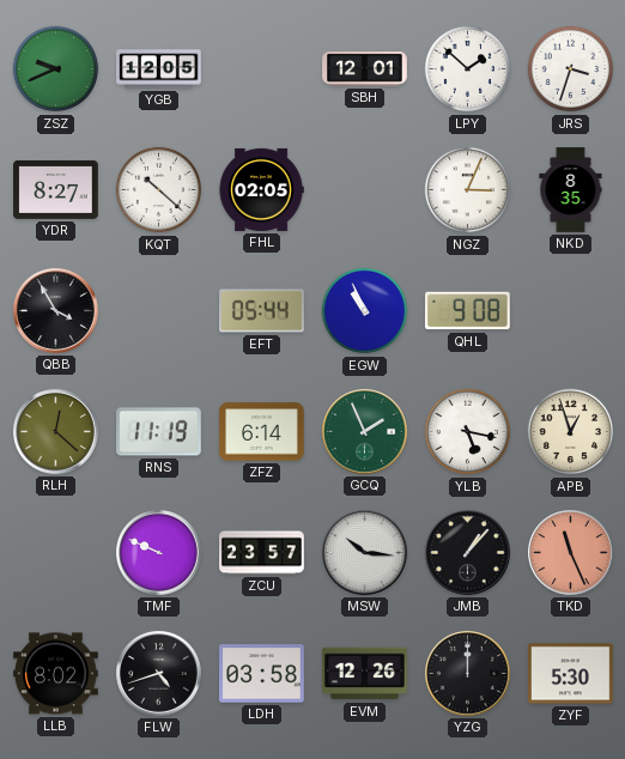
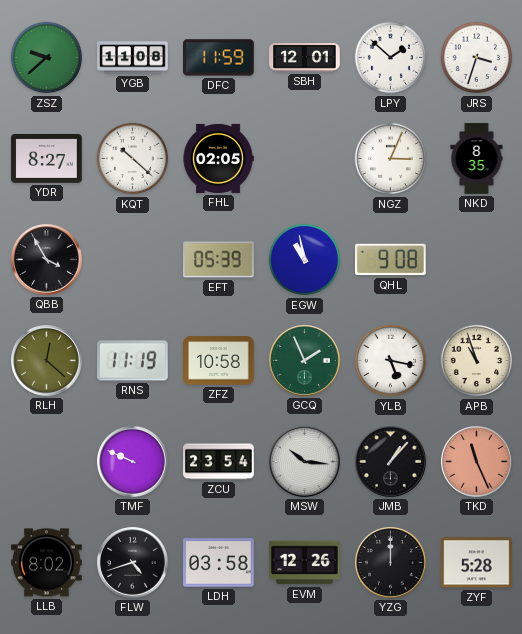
ZSZ: 9:41 -> 9:38
YGB: 12:05 -> 11:08
DFC: none -> 11:59
EFT: 05:44 -> 05:39
EGW: 10:56 -> 10:58
ZFZ: 6:14 -> 10:58
APB: 12:57 -> 10:57
ZCU: 23:57 -> 23:54
ZYF: 5:30 -> 5:28
